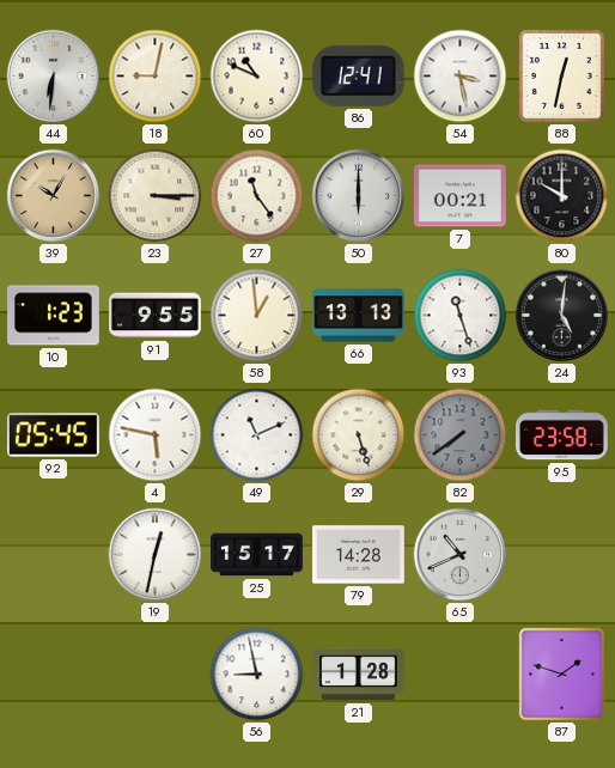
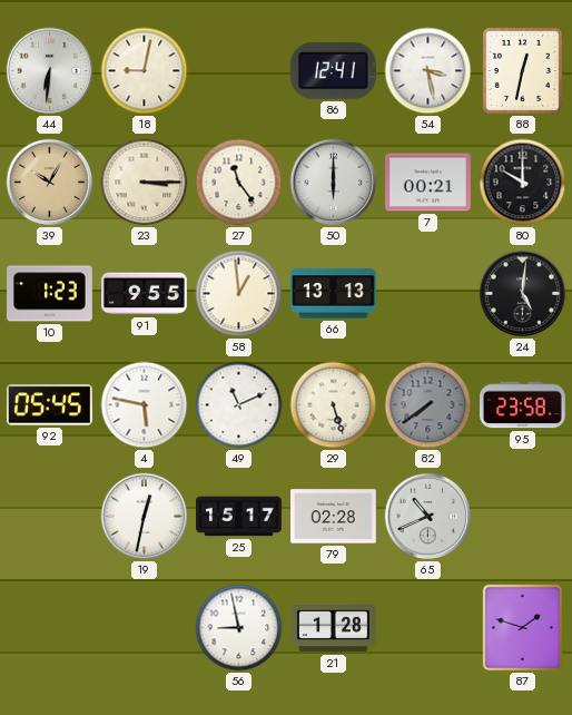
60: 10:49 -> none
93: 11:27 -> none
79: 14:28 -> 02:28
